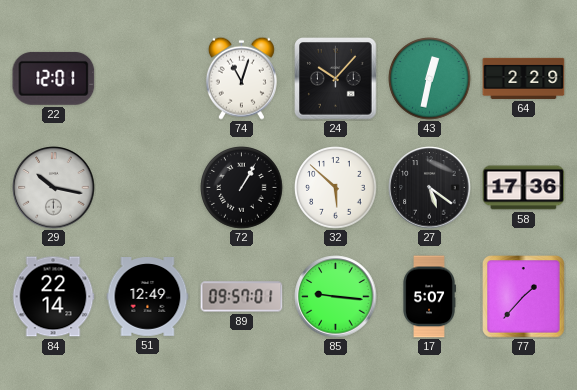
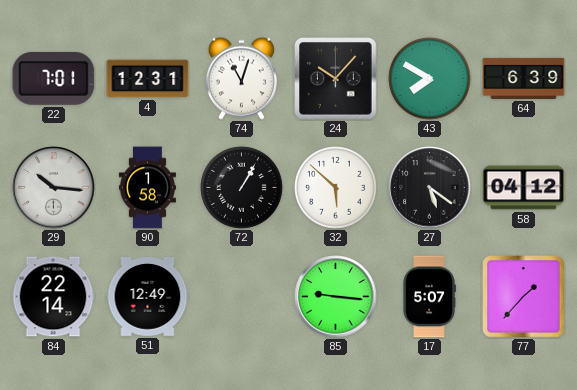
22: 12:01 -> 7:01
4: none -> 12:31
43: 12:32 -> 7:50
64: 2:29 -> 6:39
29: 10:17 -> 10:16
90: none -> 1:58
58: 17:36 -> 04:12
89: 09:57 -> none
